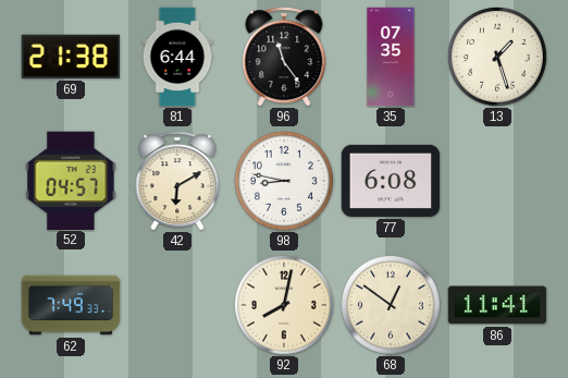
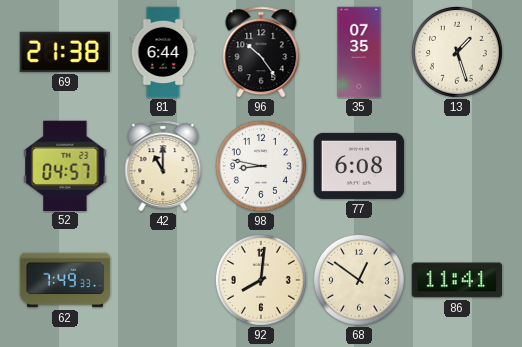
96: 11:24 -> 10:24
42: 6:10 -> 11:00
92: 8:02 -> 8:01
